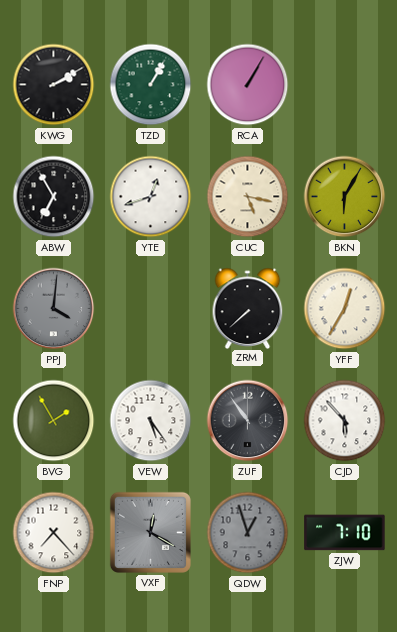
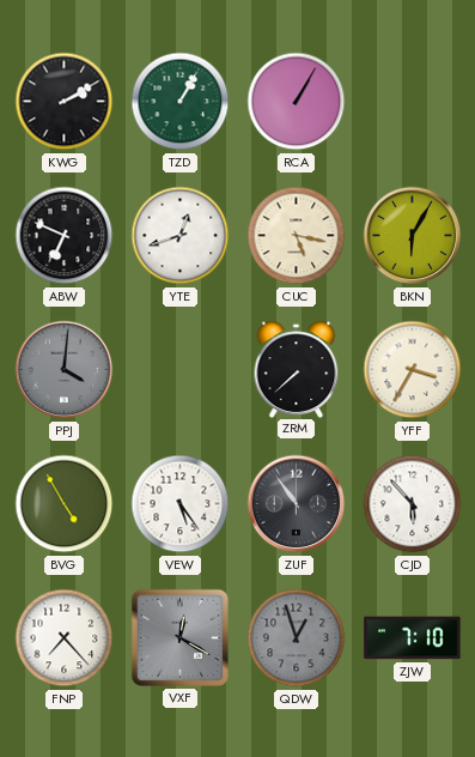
ABW: 6:55 -> 6:49
YFF: 12:35 -> 3:35
BVG: 1:55 -> 4:55
